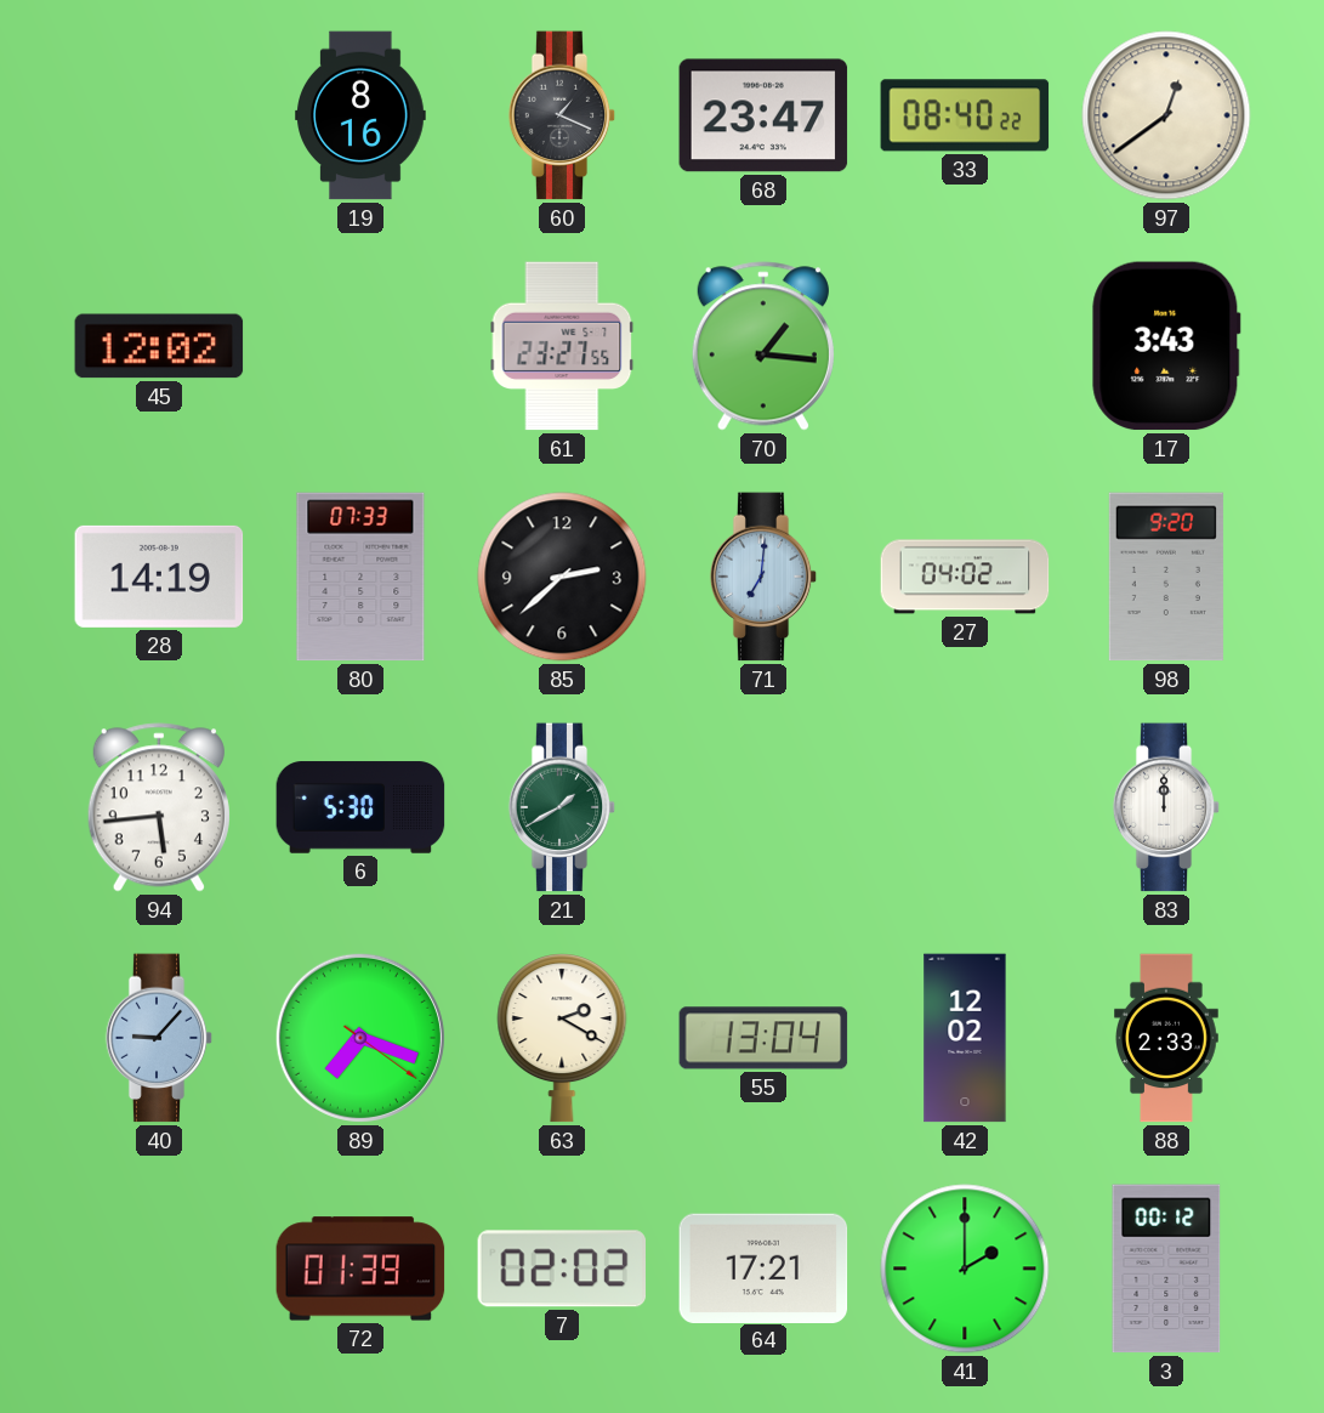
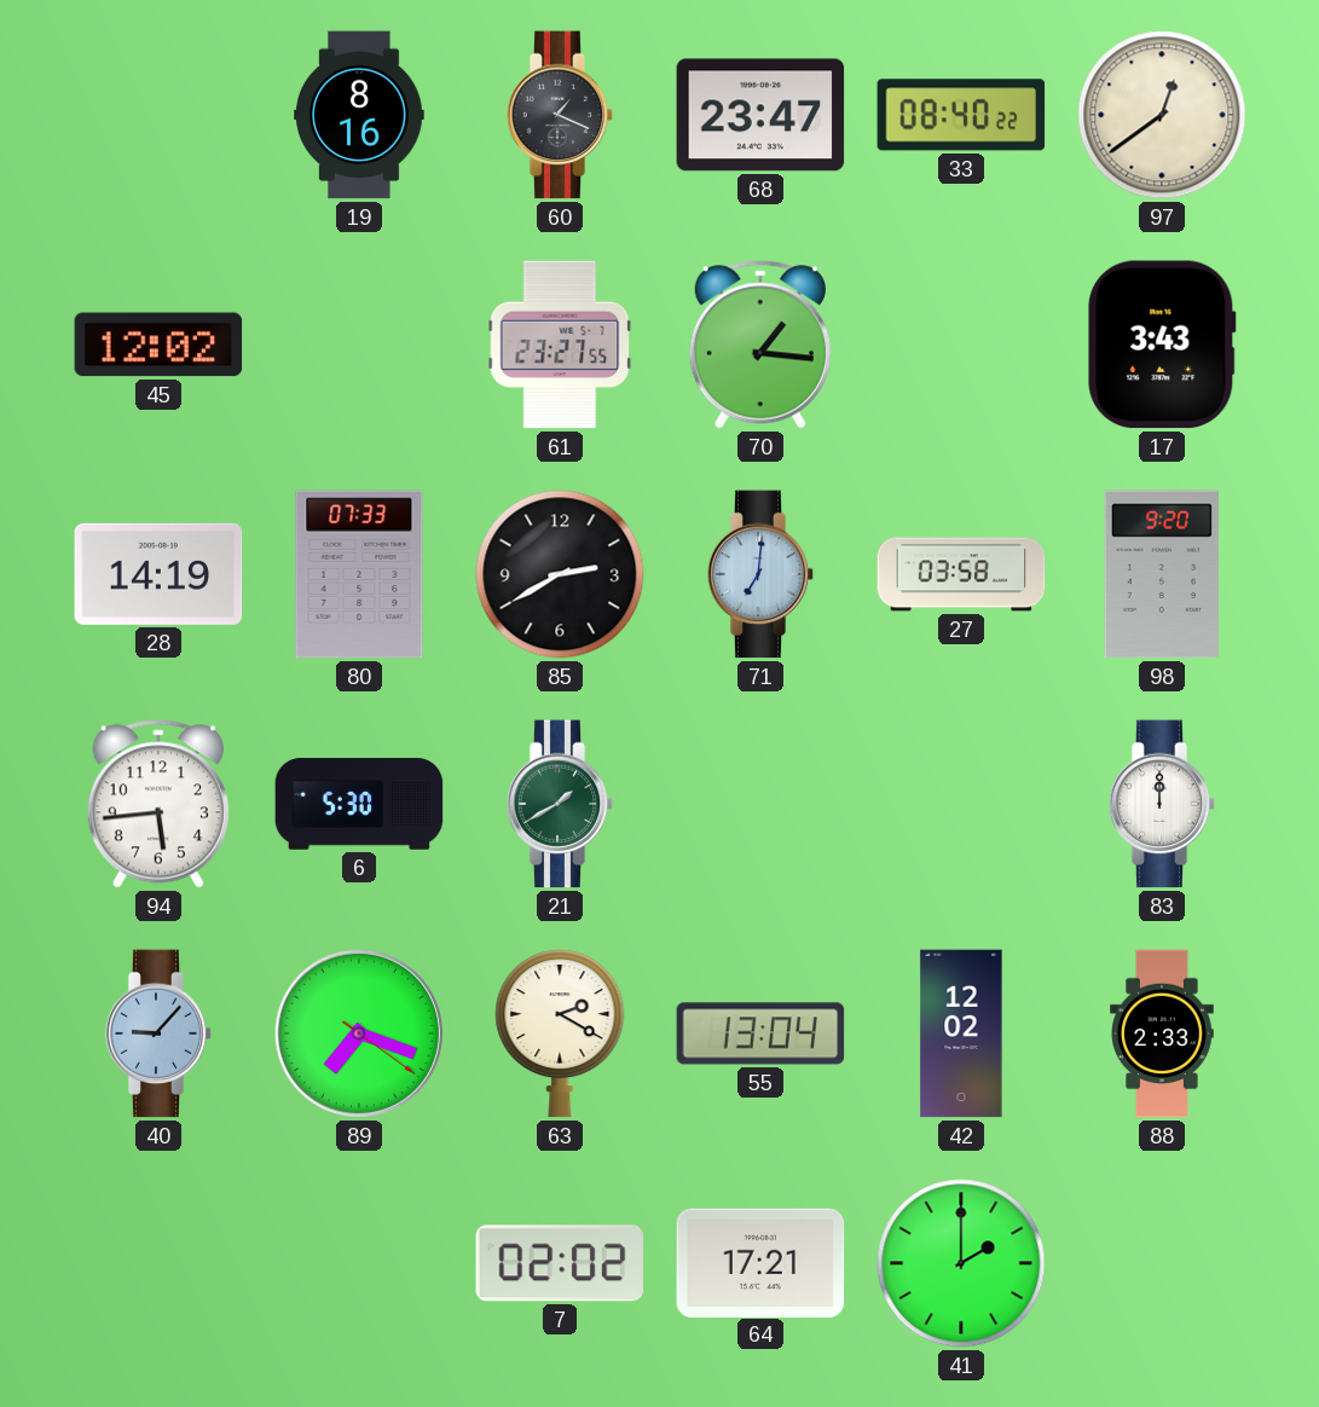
85: 2:38 -> 2:40
27: 04:02 -> 03:58
72: 01:39 -> none
3: 00:12 -> none
